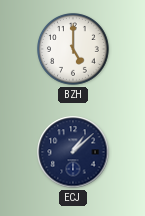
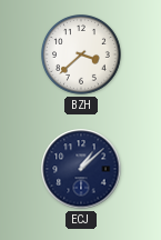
BZH: 5:00 -> 3:38
